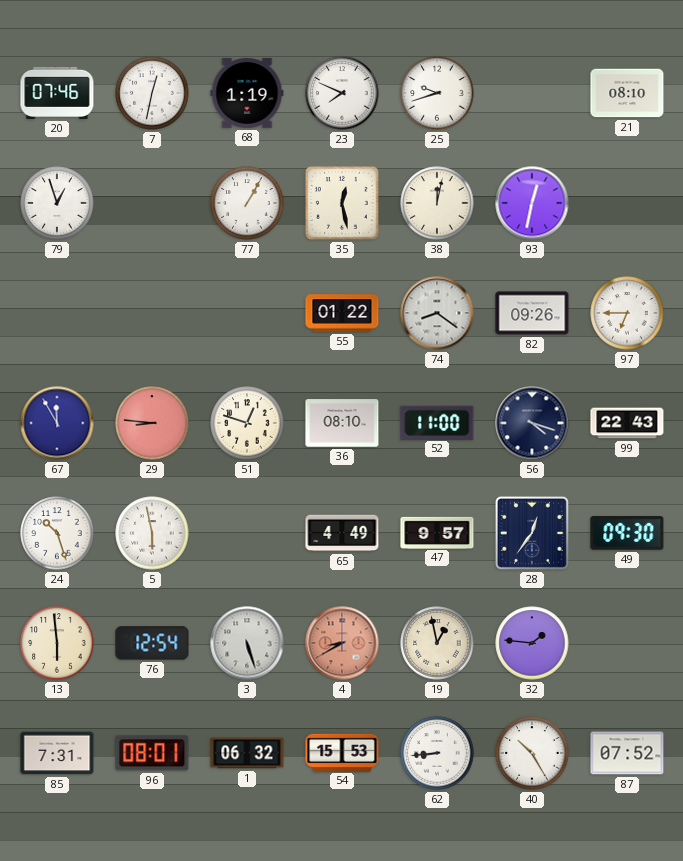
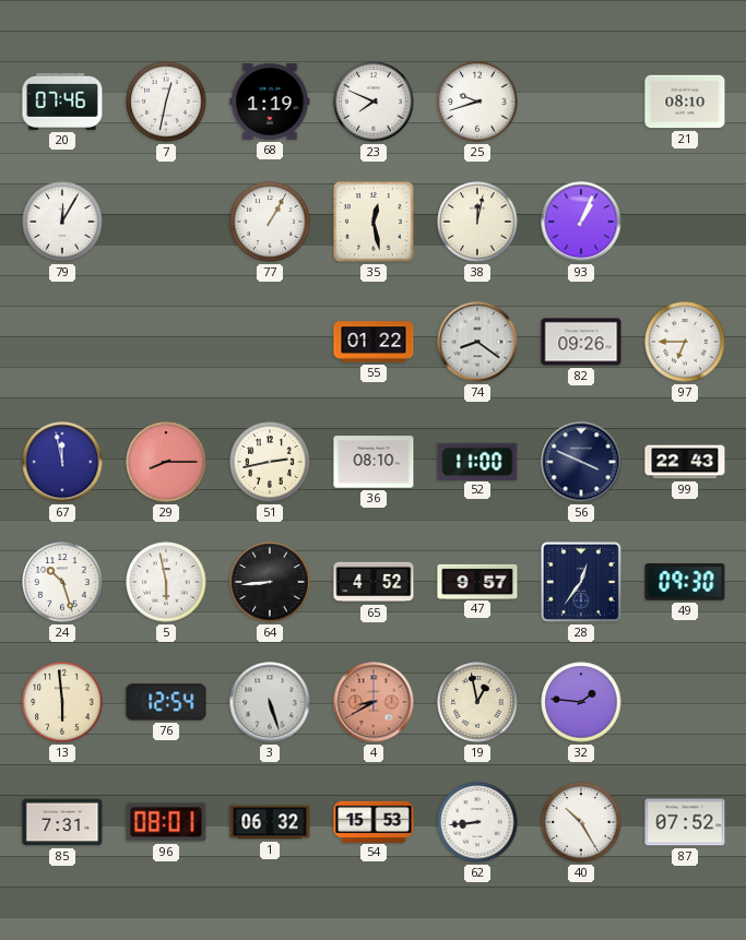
79: 12:57 -> 12:05
93: 12:32 -> 1:04
67: 11:55 -> 11:58
29: 8:46 -> 8:15
51: 12:48 -> 2:43
56: 4:18 -> 3:49
64: none -> 8:44
65: 4:49 -> 4:52
